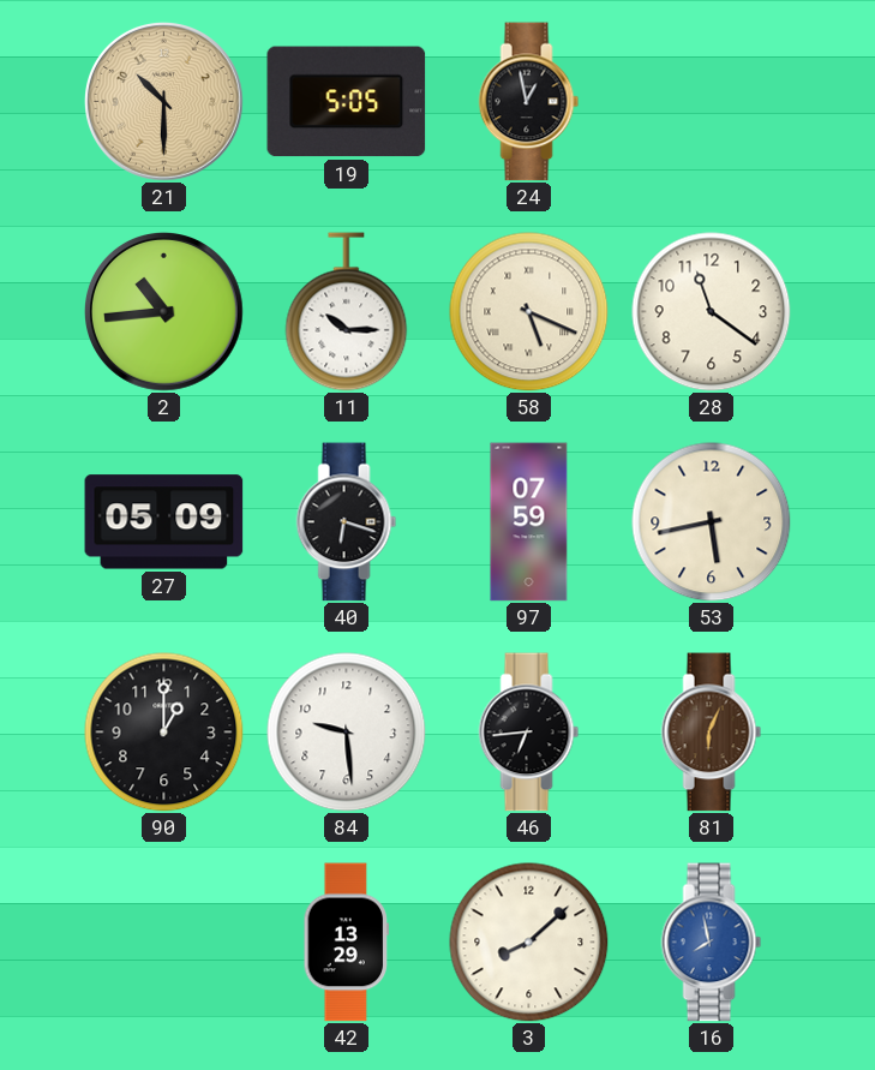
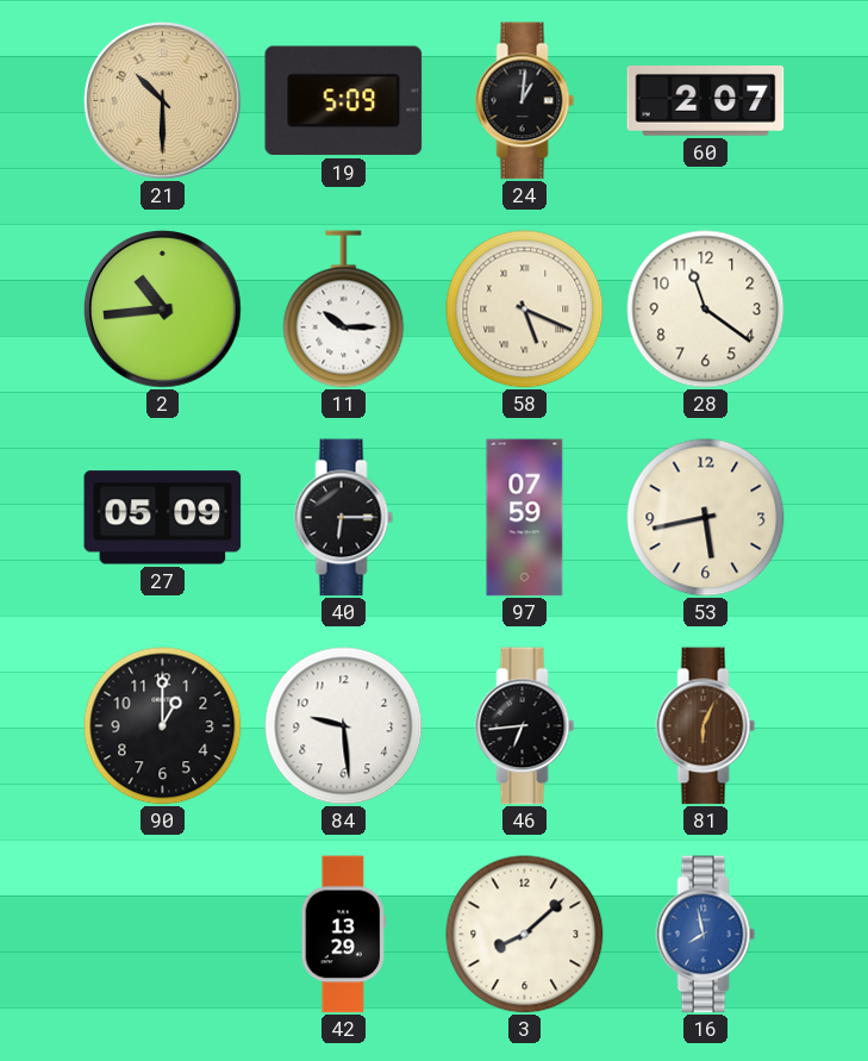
19: 5:05 -> 5:09
24: 12:58 -> 1:01
60: none -> 2:07
40: 6:18 -> 6:15
